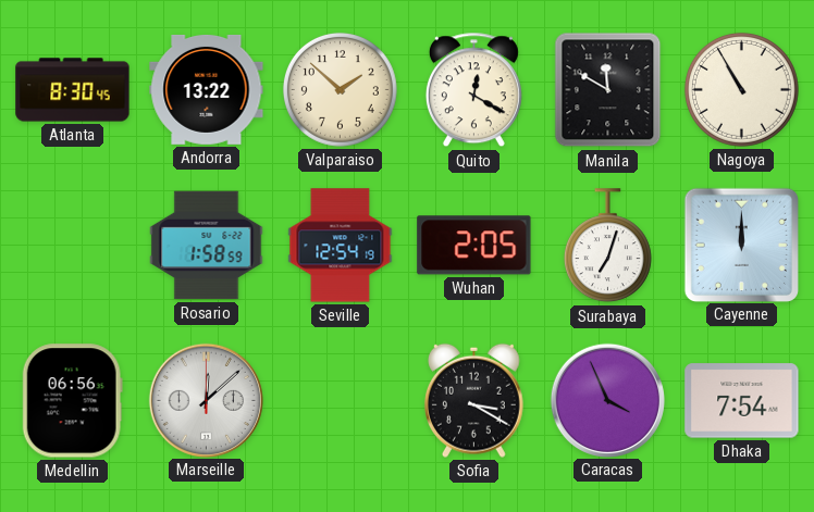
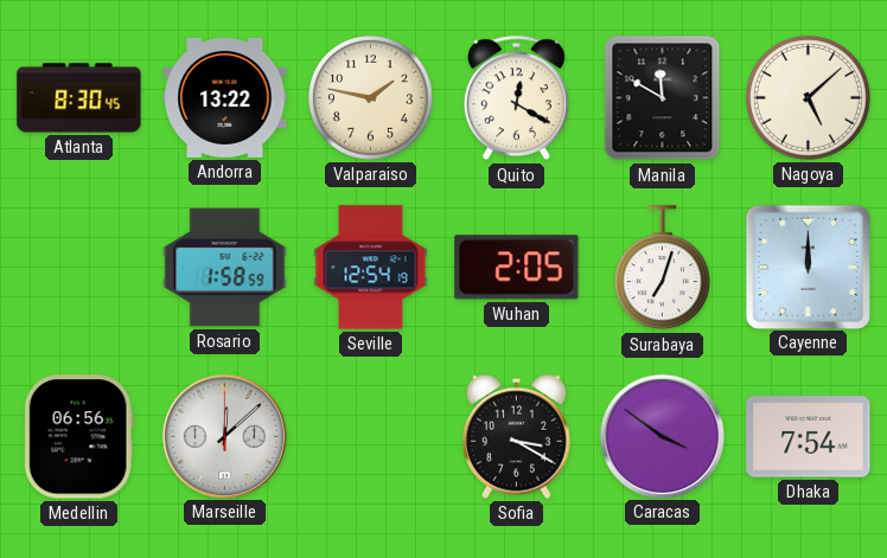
Valparaiso: 1:52 -> 1:47
Nagoya: 10:55 -> 5:08
Caracas: 3:56 -> 3:51
